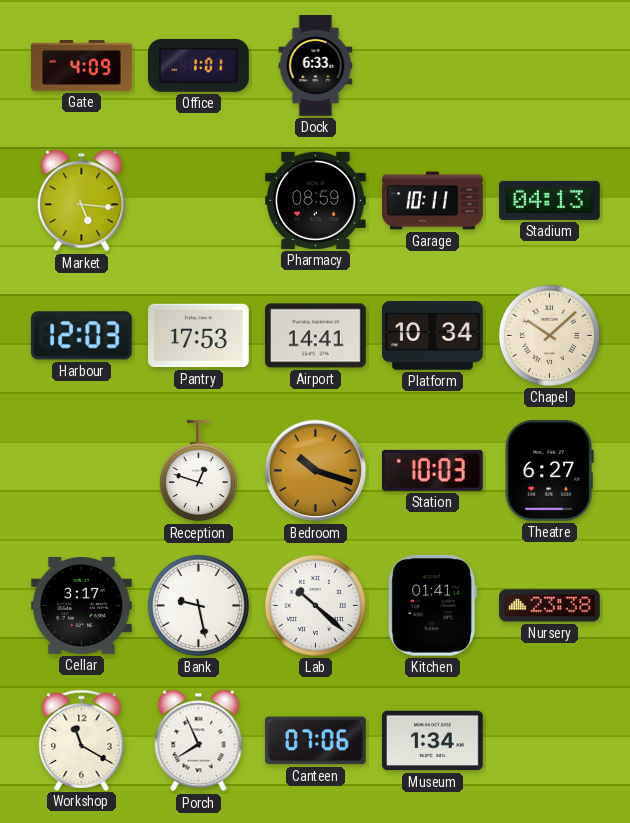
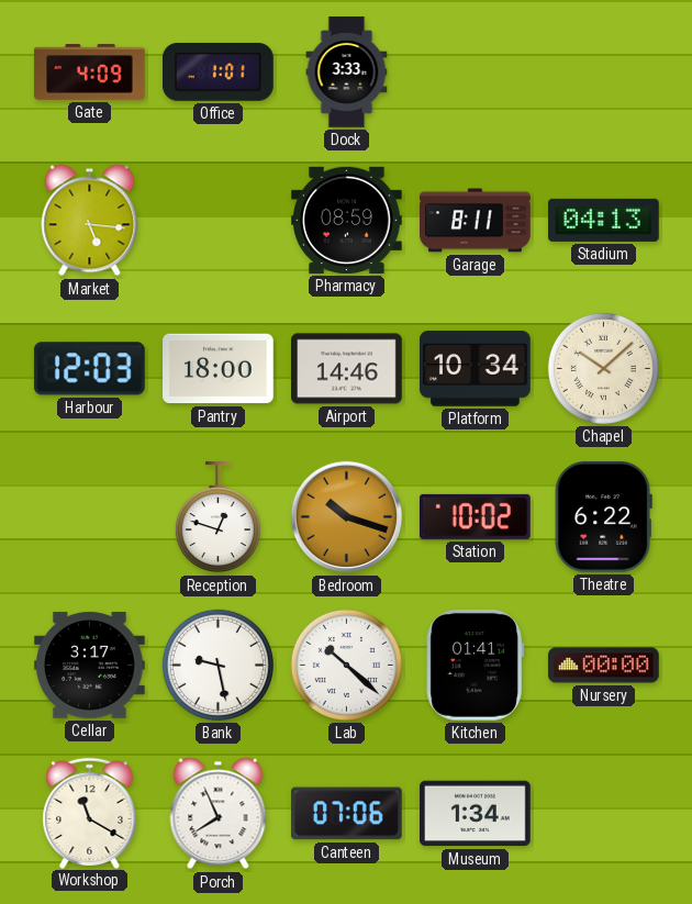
Dock: 6:33 -> 3:33
Garage: 10:11 -> 8:11
Pantry: 17:53 -> 18:00
Airport: 14:41 -> 14:46
Station: 10:03 -> 10:02
Theatre: 6:27 -> 6:22
Nursery: 23:38 -> 00:00
